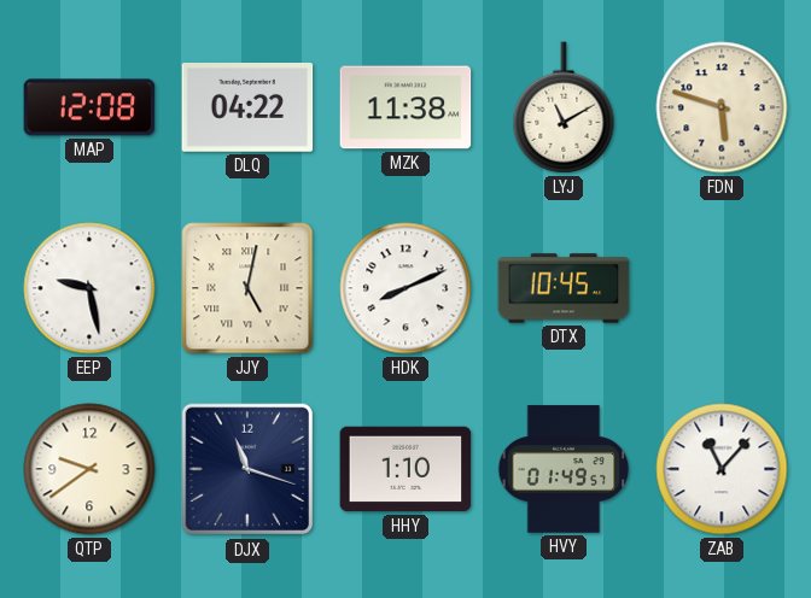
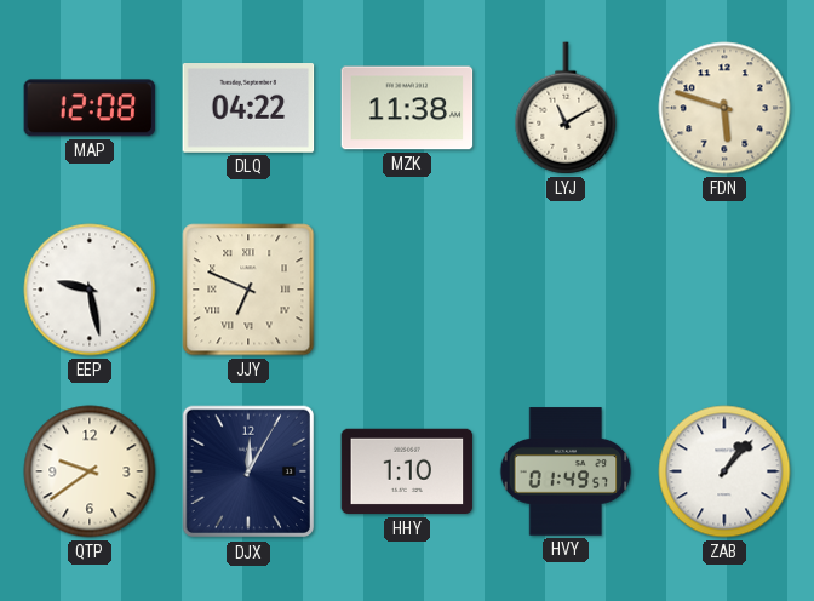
JJY: 5:02 -> 6:49
HDK: 8:11 -> none
DTX: 10:45 -> none
DJX: 11:18 -> 12:05
ZAB: 11:07 -> 1:07
